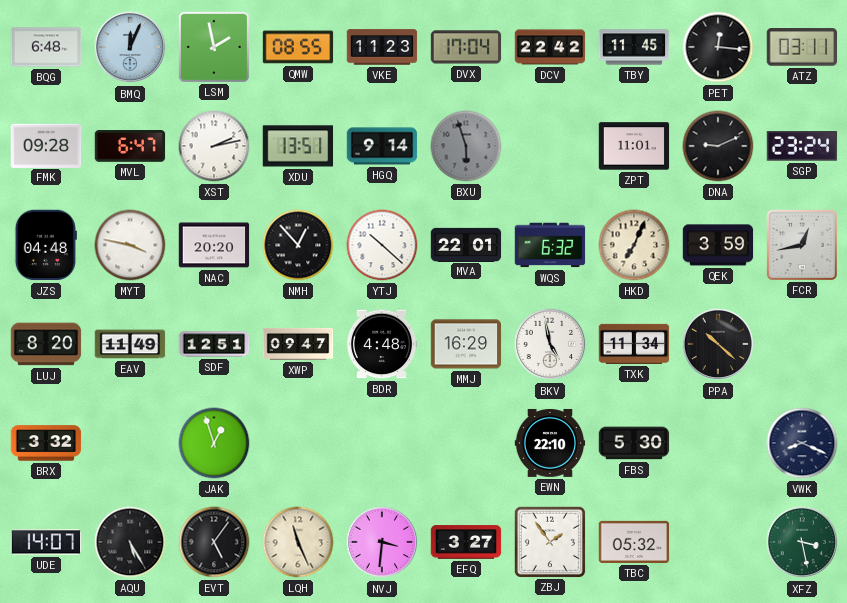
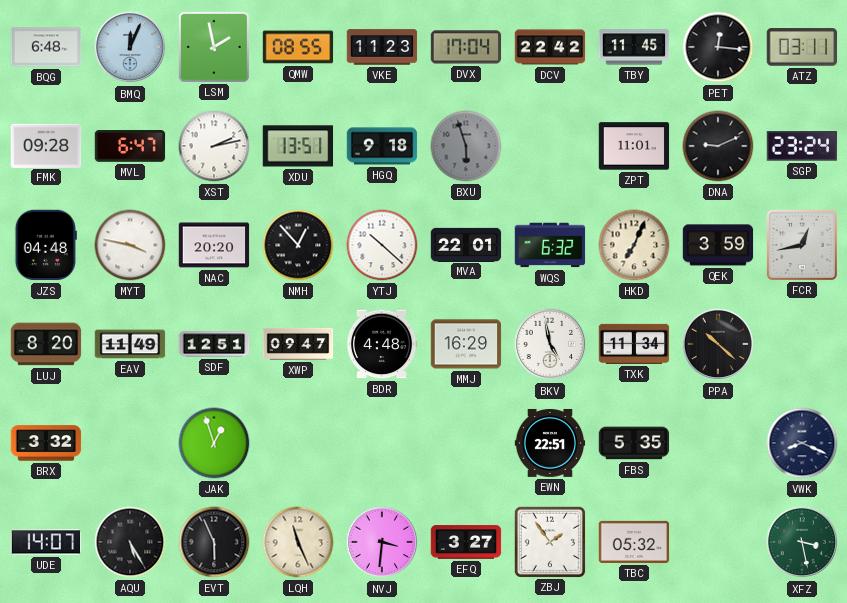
HGQ: 9:14 -> 9:18
EWN: 22:10 -> 22:51
FBS: 5:30 -> 5:35
EVT: 5:06 -> 5:56
